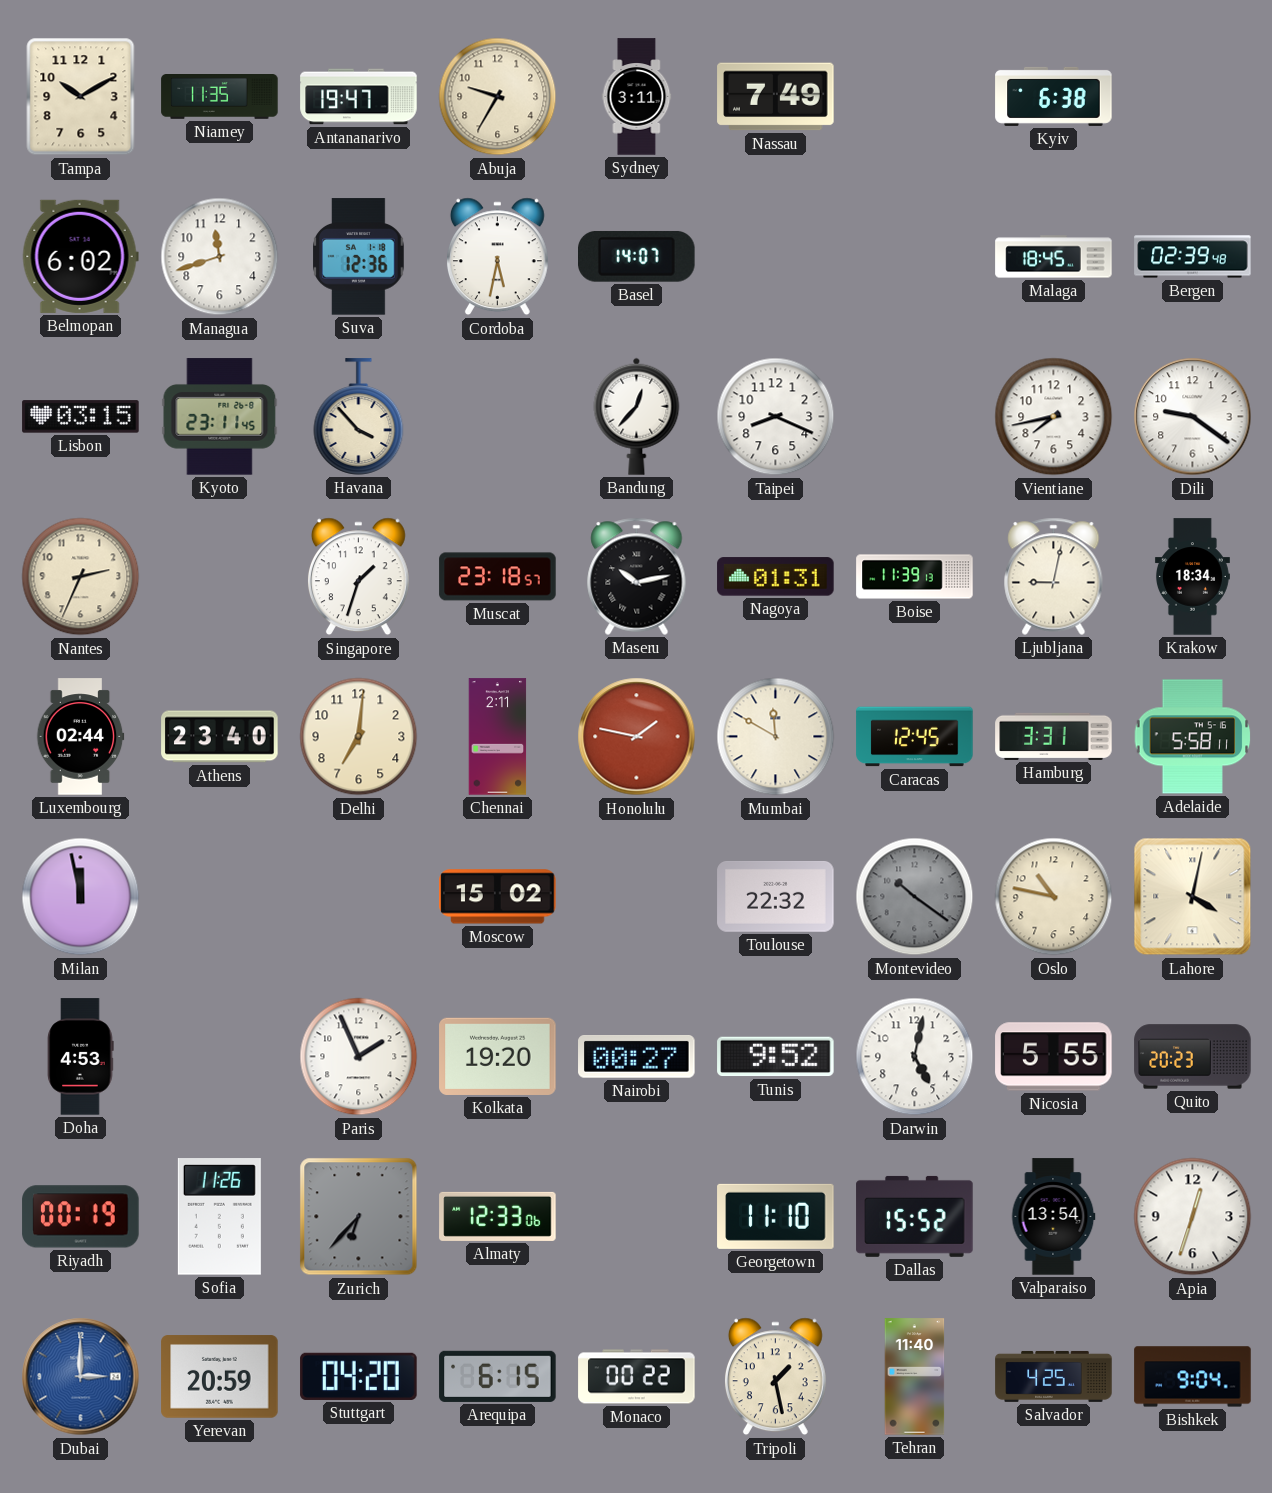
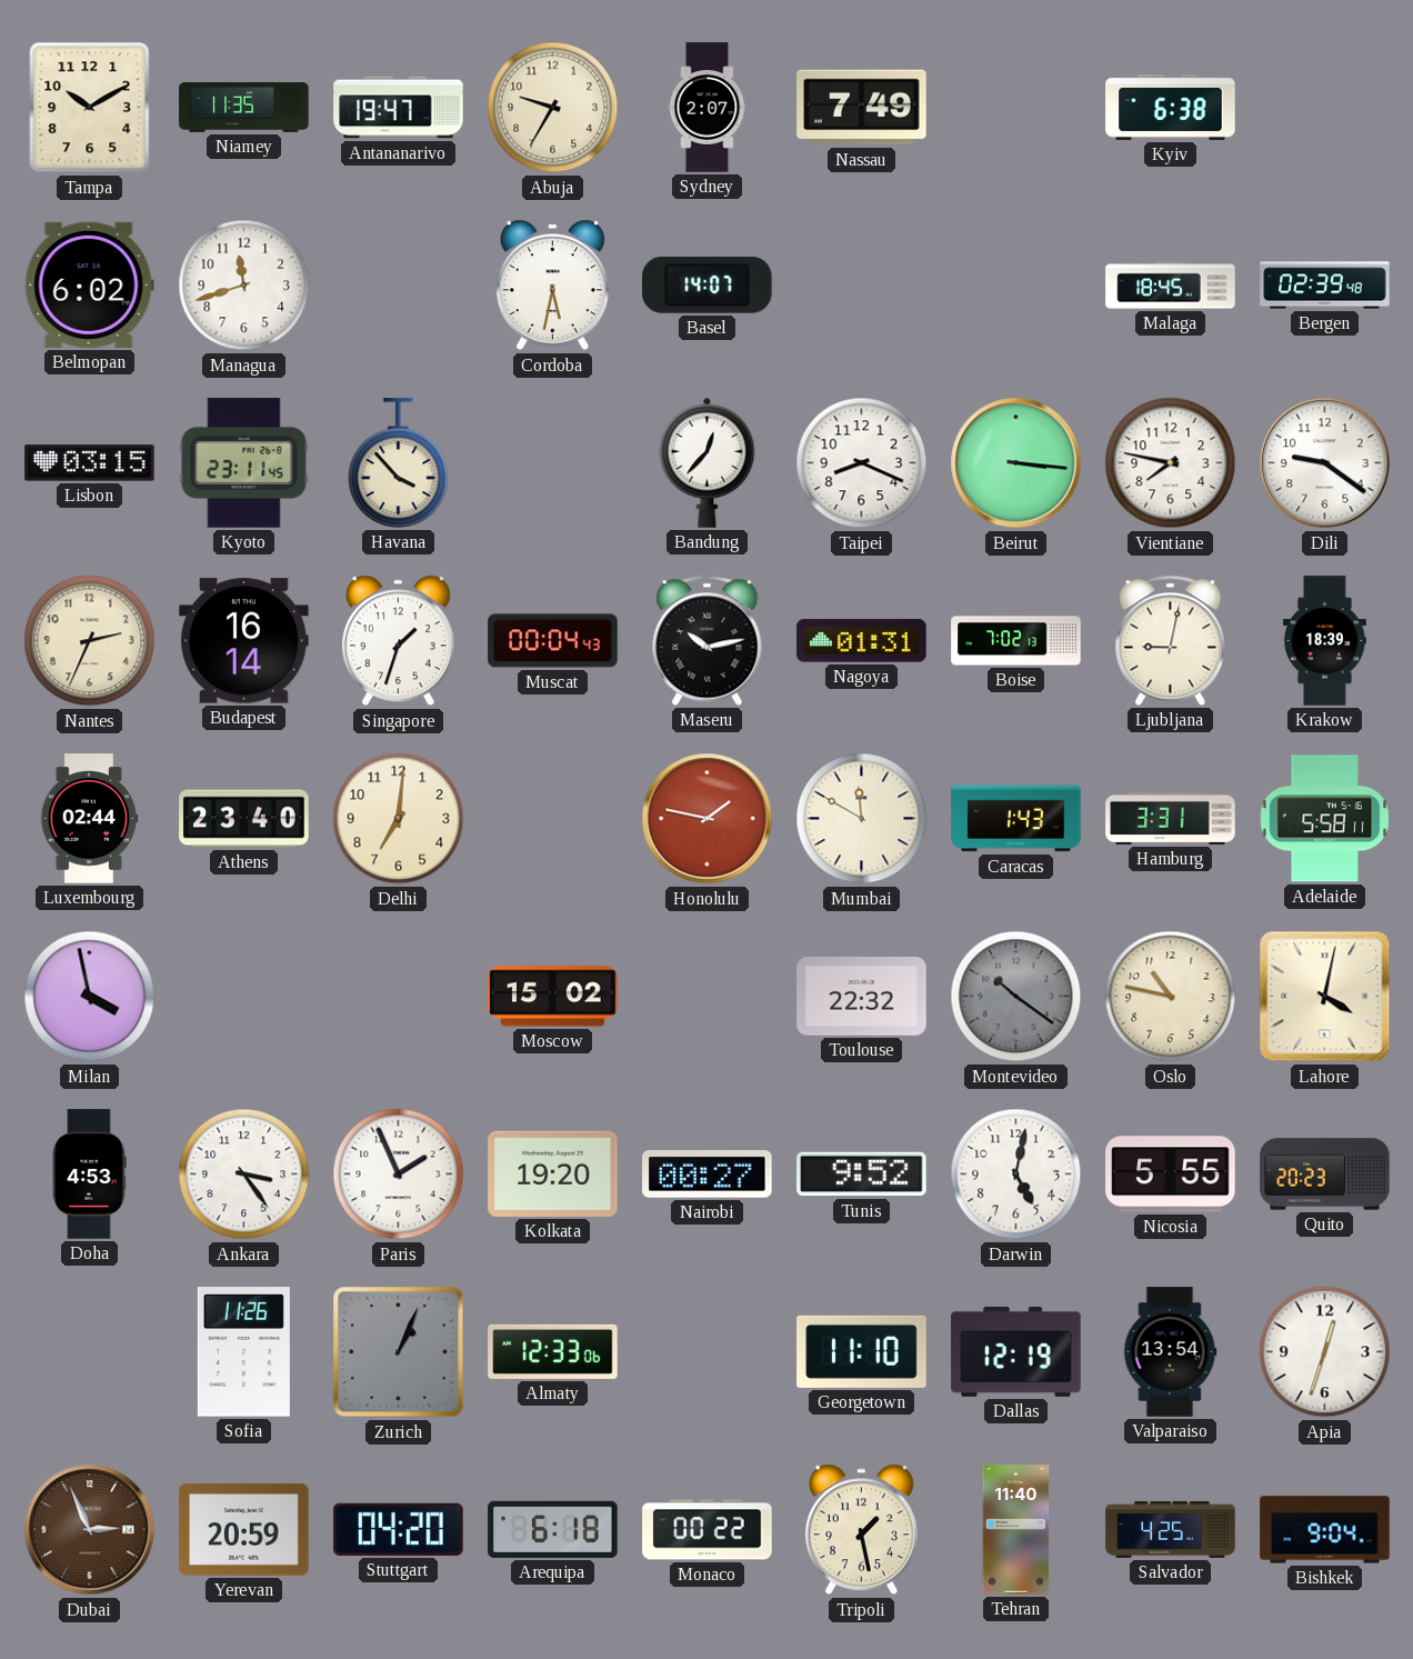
Sydney: 3:11 -> 2:07
Suva: 12:36 -> none
Beirut: none -> 3:16
Vientiane: 7:43 -> 7:47
Budapest: none -> 16:14
Muscat: 23:18 -> 00:04
Boise: 11:39 -> 7:02
Krakow: 18:34 -> 18:39
Chennai: 2:11 -> none
Caracas: 12:45 -> 1:43
Milan: 11:58 -> 3:58
Ankara: none -> 3:24
Riyadh: 00:19 -> none
Zurich: 6:37 -> 1:04
Dallas: 15:52 -> 12:19
Dubai: 3:00 -> 2:56
Dubai dial: blue -> brown
Arequipa: 6:15 -> 6:18
